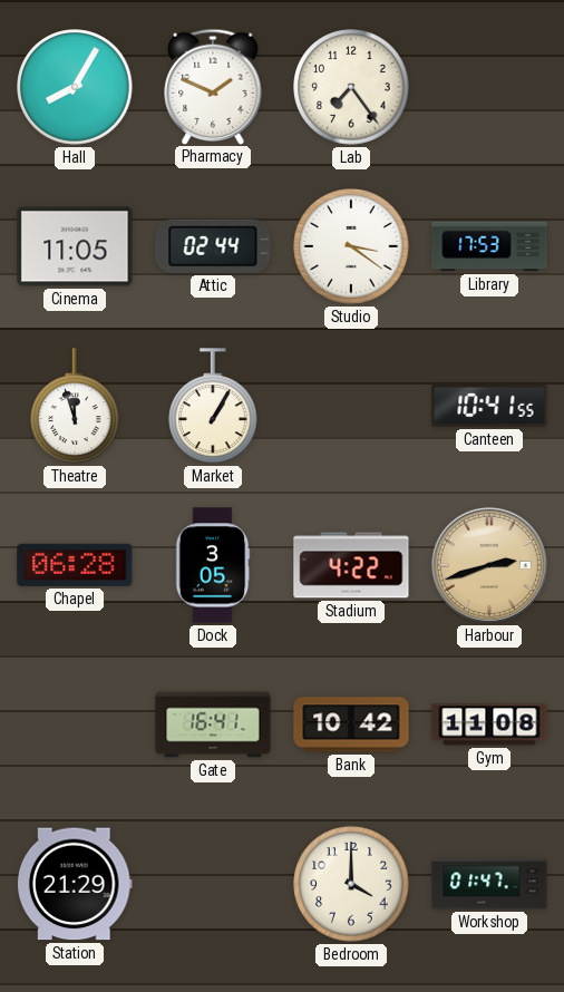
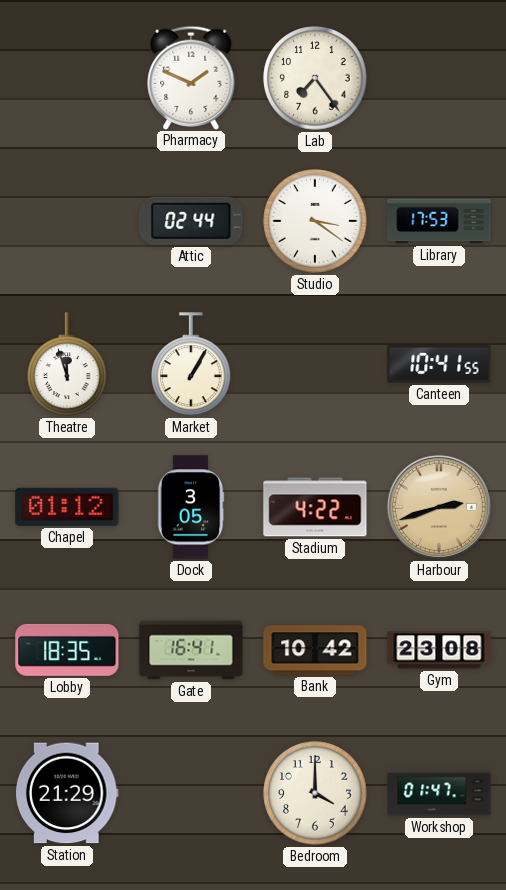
Hall: 8:05 -> none
Cinema: 11:05 -> none
Chapel: 06:28 -> 01:12
Lobby: none -> 18:35
Gym: 11:08 -> 23:08
